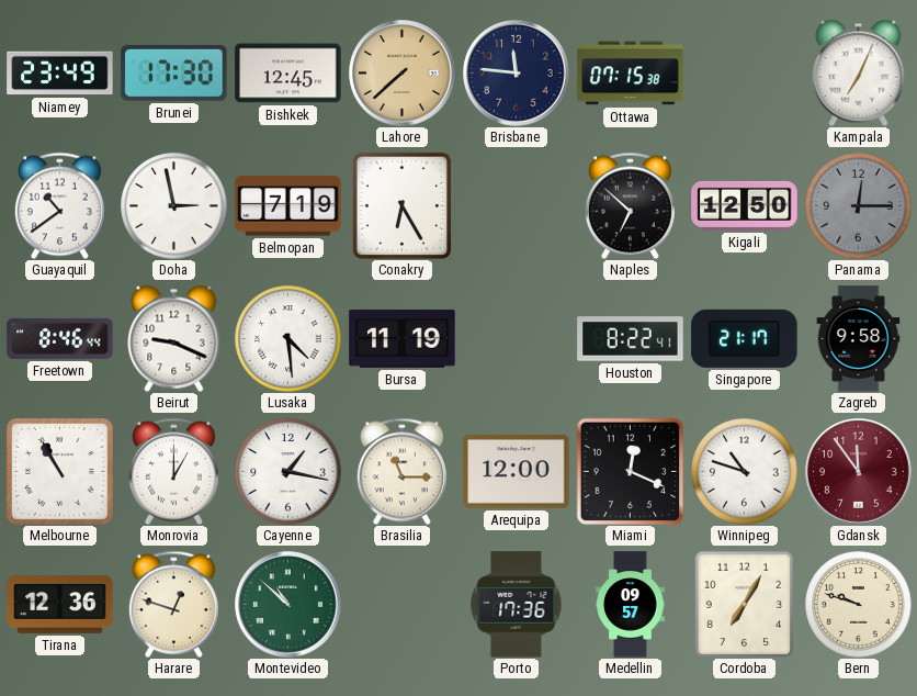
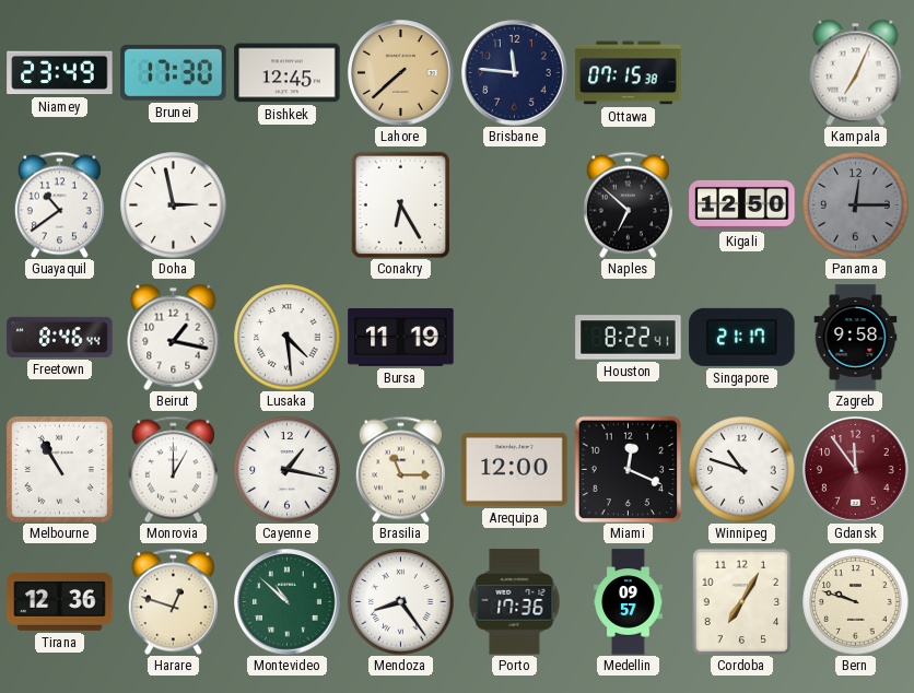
Belmopan: 7:19 -> none
Beirut: 9:19 -> 1:17
Mendoza: none -> 8:24
